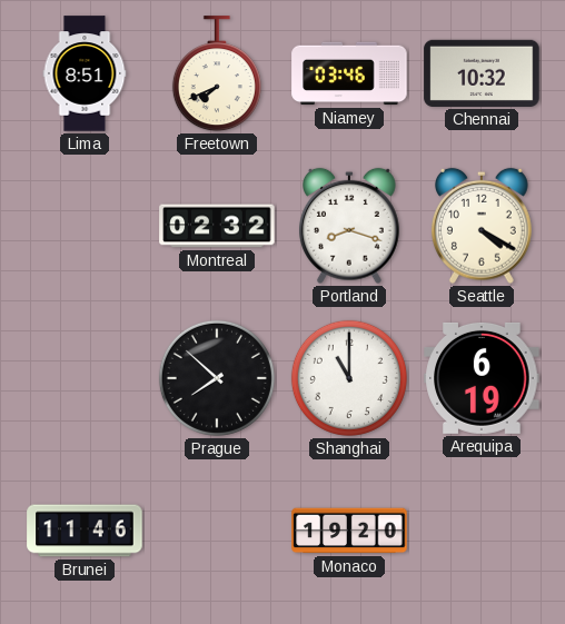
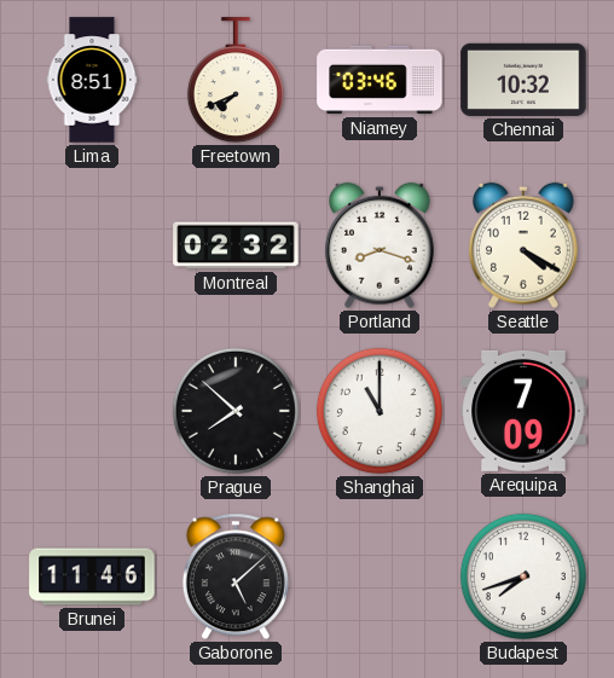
Arequipa: 6:19 -> 7:09
Gaborone: none -> 5:08
Monaco: 19:20 -> none
Budapest: none -> 7:42
